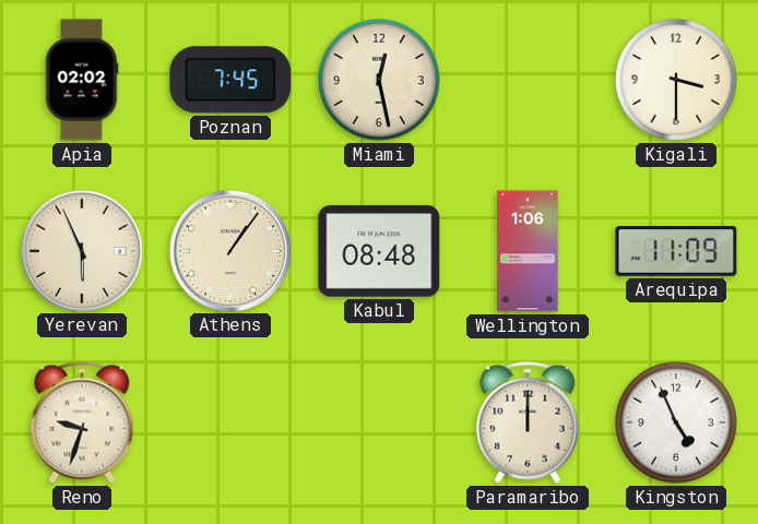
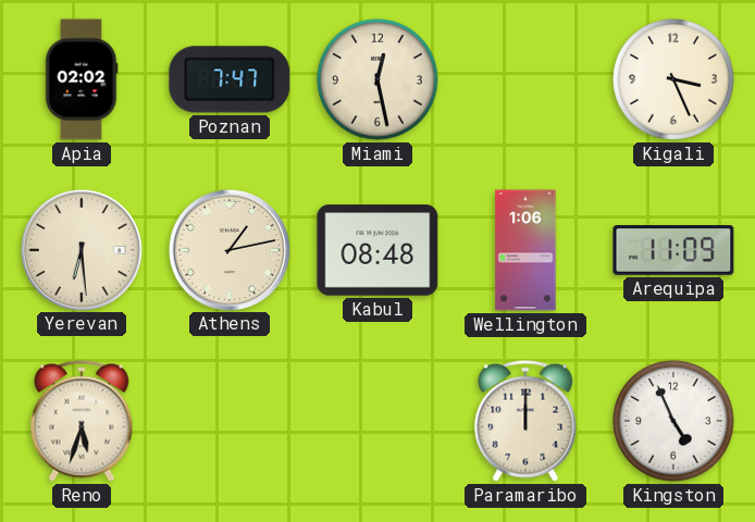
Poznan: 7:45 -> 7:47
Kigali: 3:30 -> 3:26
Yerevan: 5:56 -> 6:29
Athens: 1:06 -> 1:13
Reno: 9:33 -> 5:33
